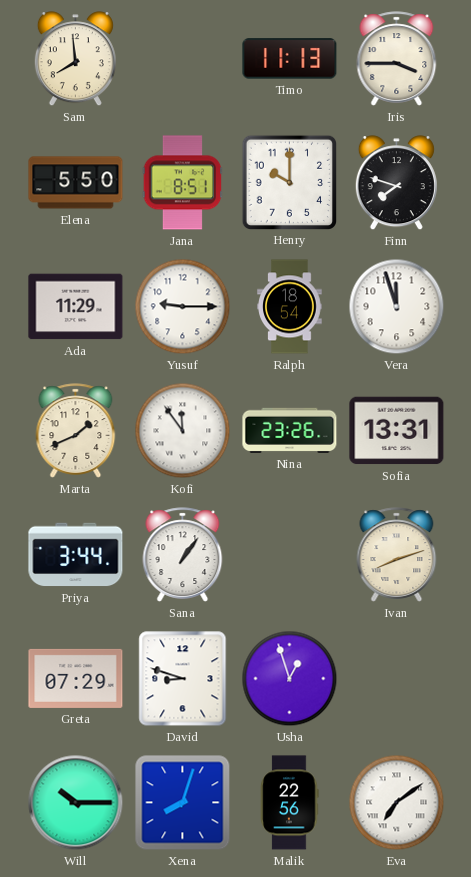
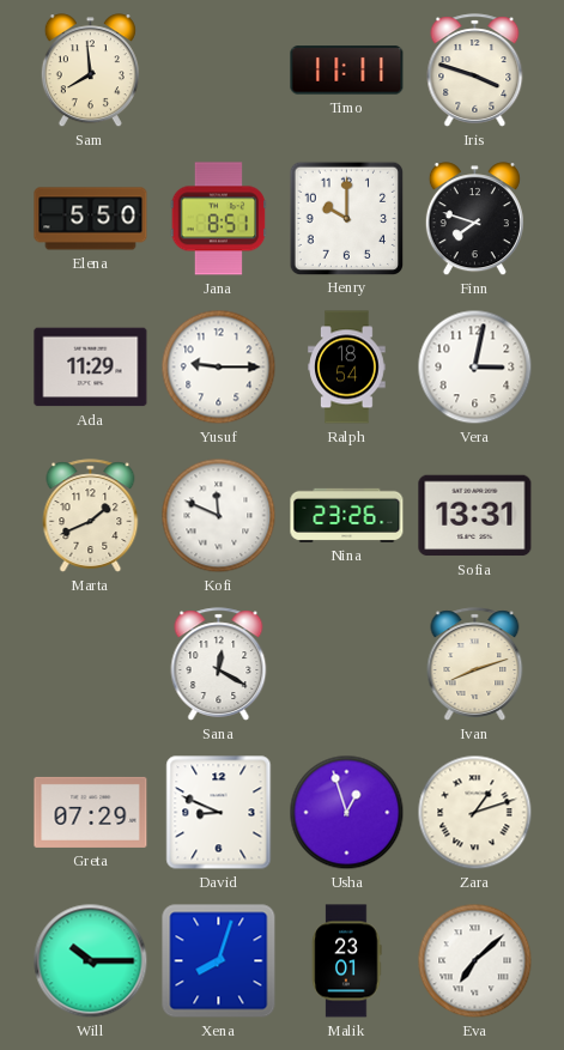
Timo: 11:13 -> 11:11
Iris: 3:45 -> 3:48
Vera: 11:57 -> 3:02
Kofi: 11:54 -> 11:49
Priya: 3:44 -> none
Sana: 1:06 -> 12:20
David: 8:48 -> 8:49
Zara: none -> 1:12
Malik: 22:56 -> 23:01
Eva: 7:09 -> 7:08
